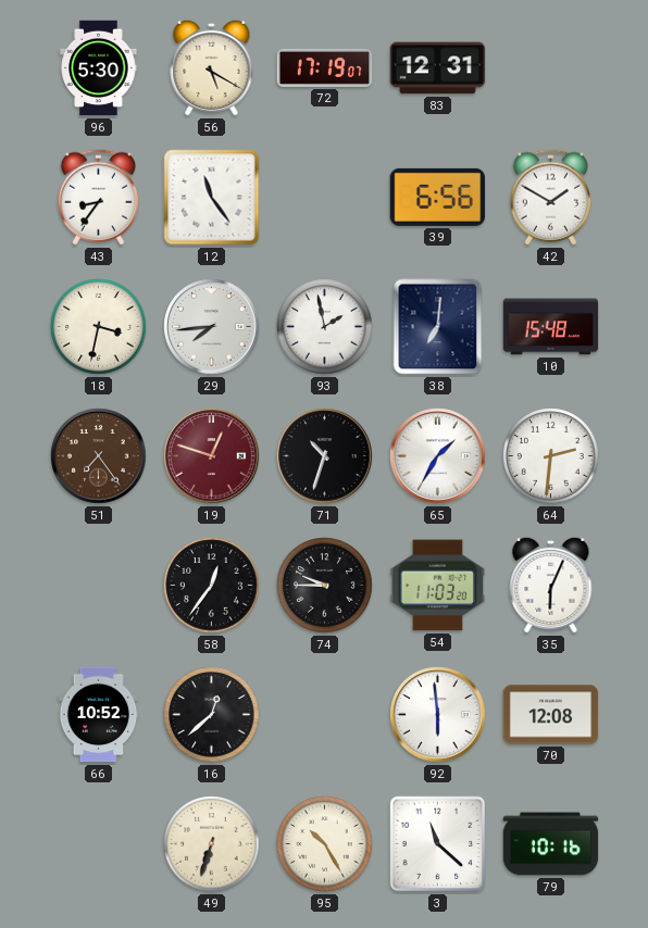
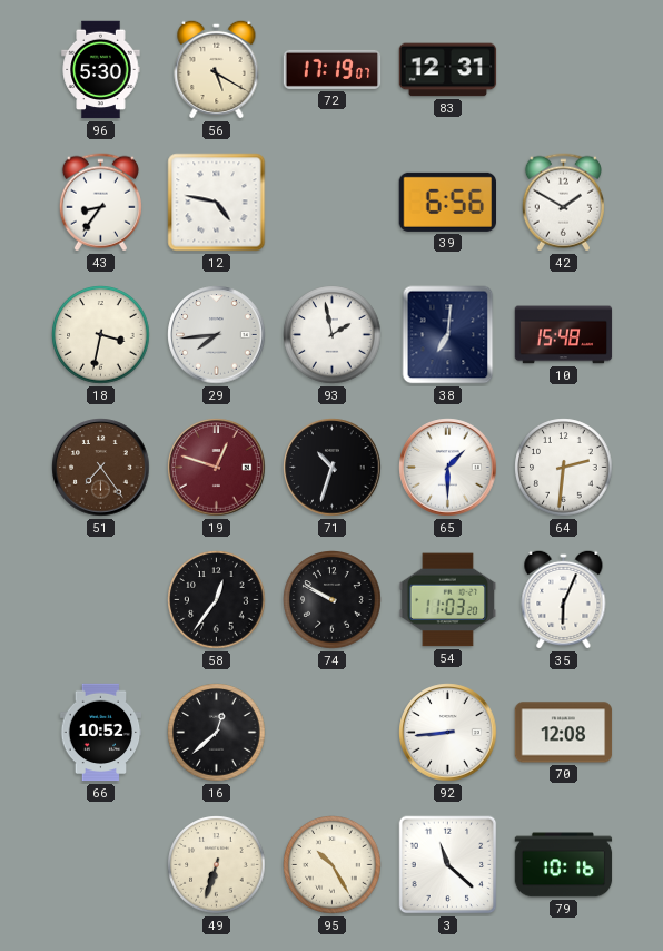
12: 11:24 -> 4:47
65: 1:35 -> 1:30
74: 9:45 -> 9:50
92: 5:59 -> 8:44
